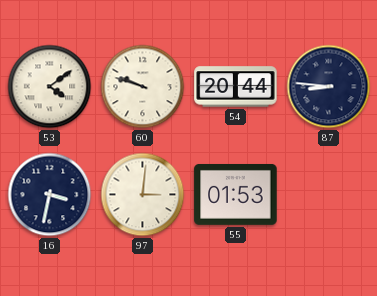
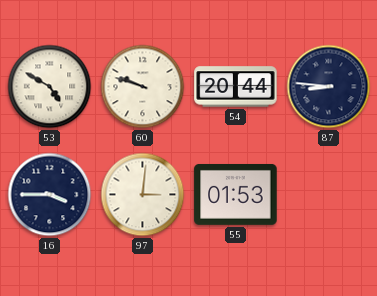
53: 4:09 -> 4:50
16: 3:32 -> 3:45
